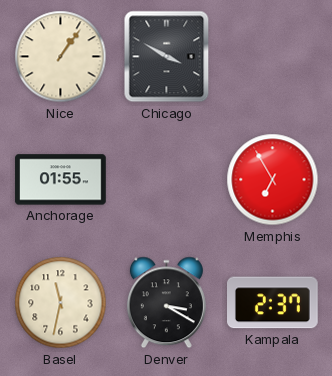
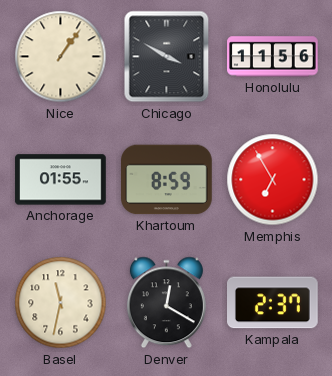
Honolulu: none -> 11:56
Khartoum: none -> 8:59
Denver: 3:20 -> 12:20
